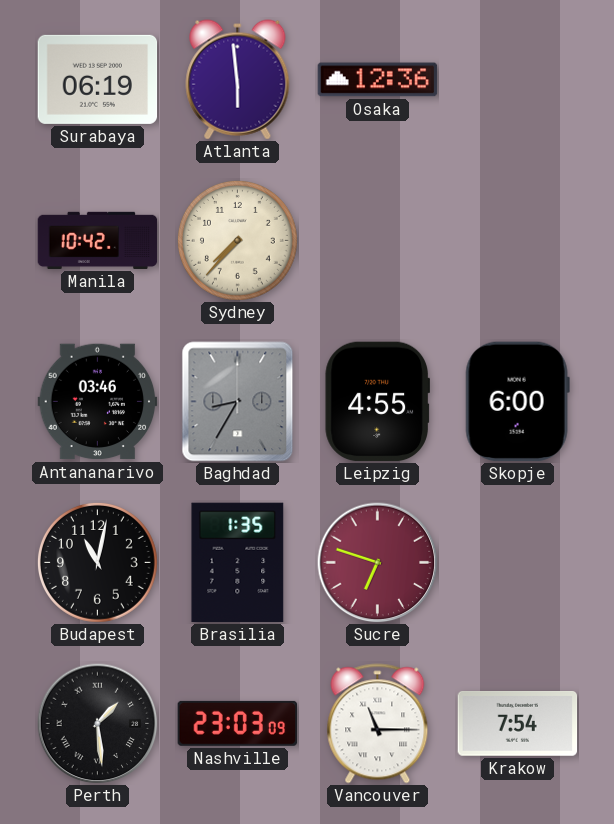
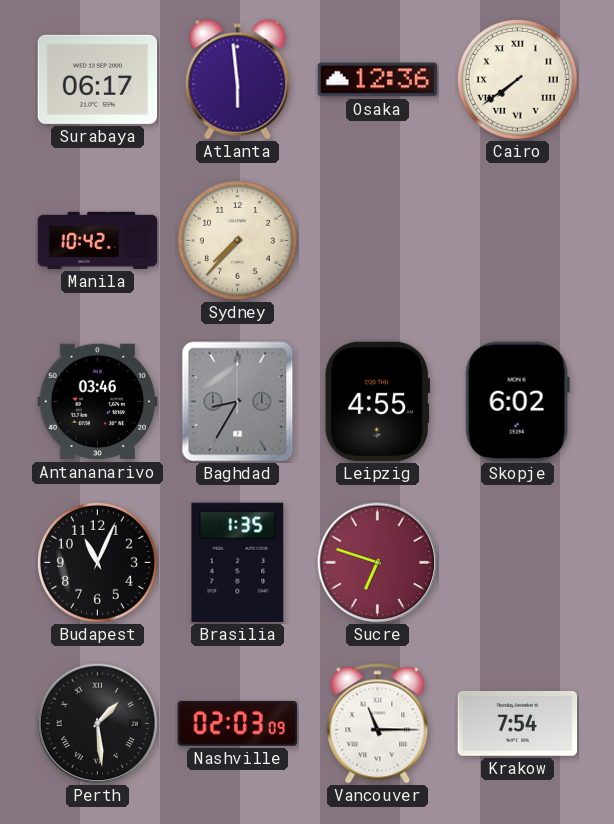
Surabaya: 06:19 -> 06:17
Cairo: none -> 7:39
Skopje: 6:00 -> 6:02
Budapest: 11:02 -> 11:04
Nashville: 23:03 -> 02:03
